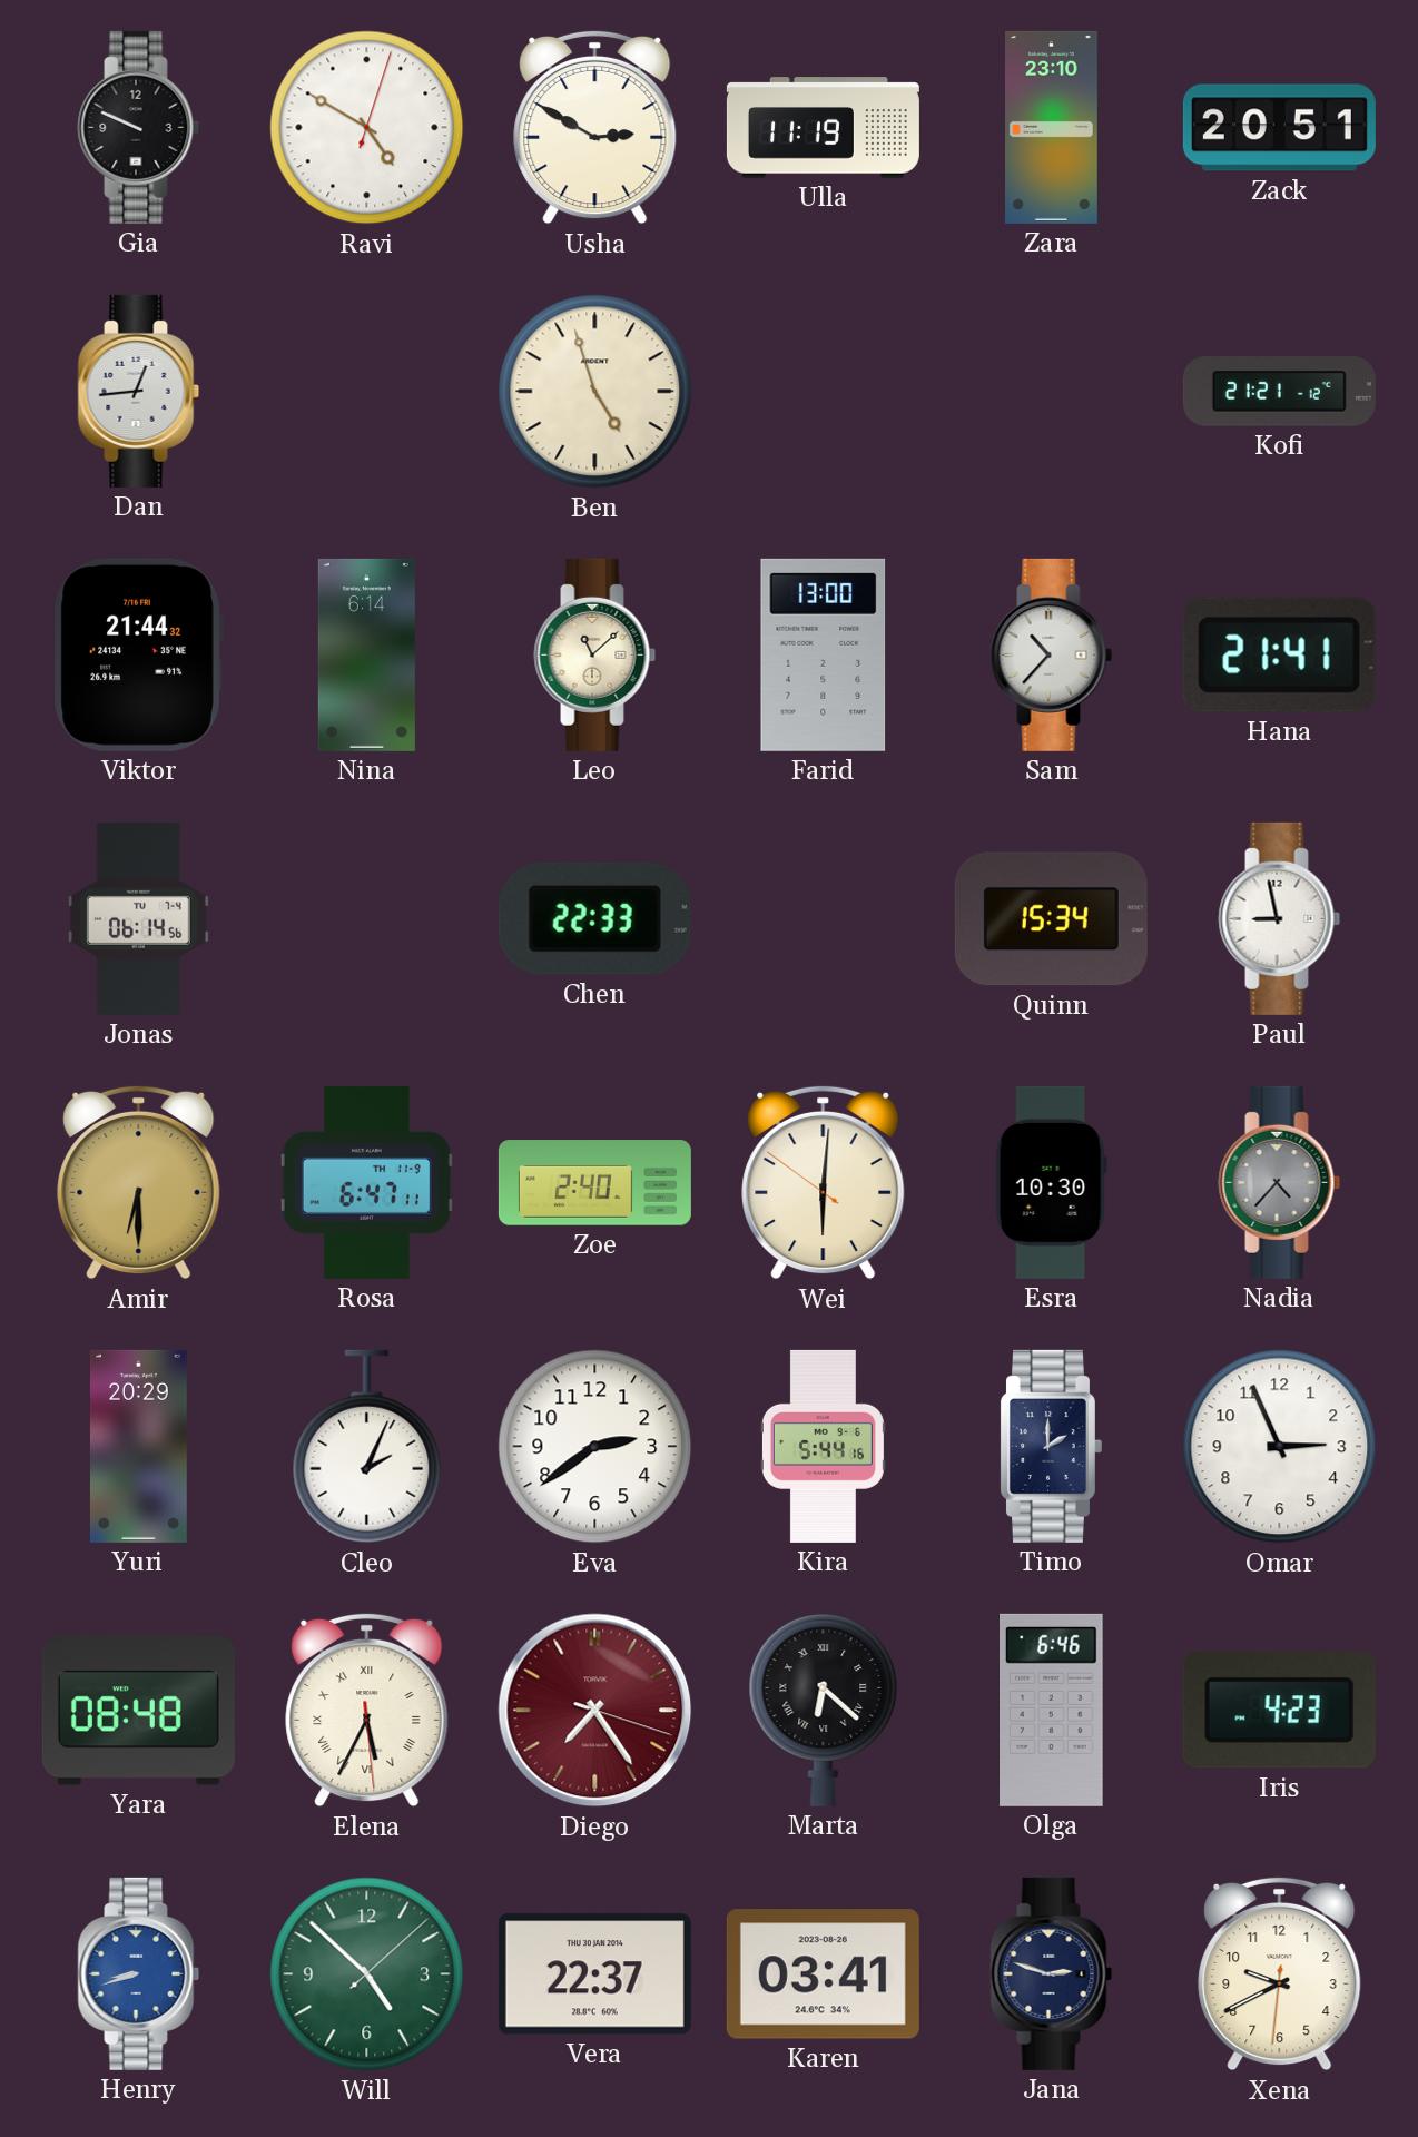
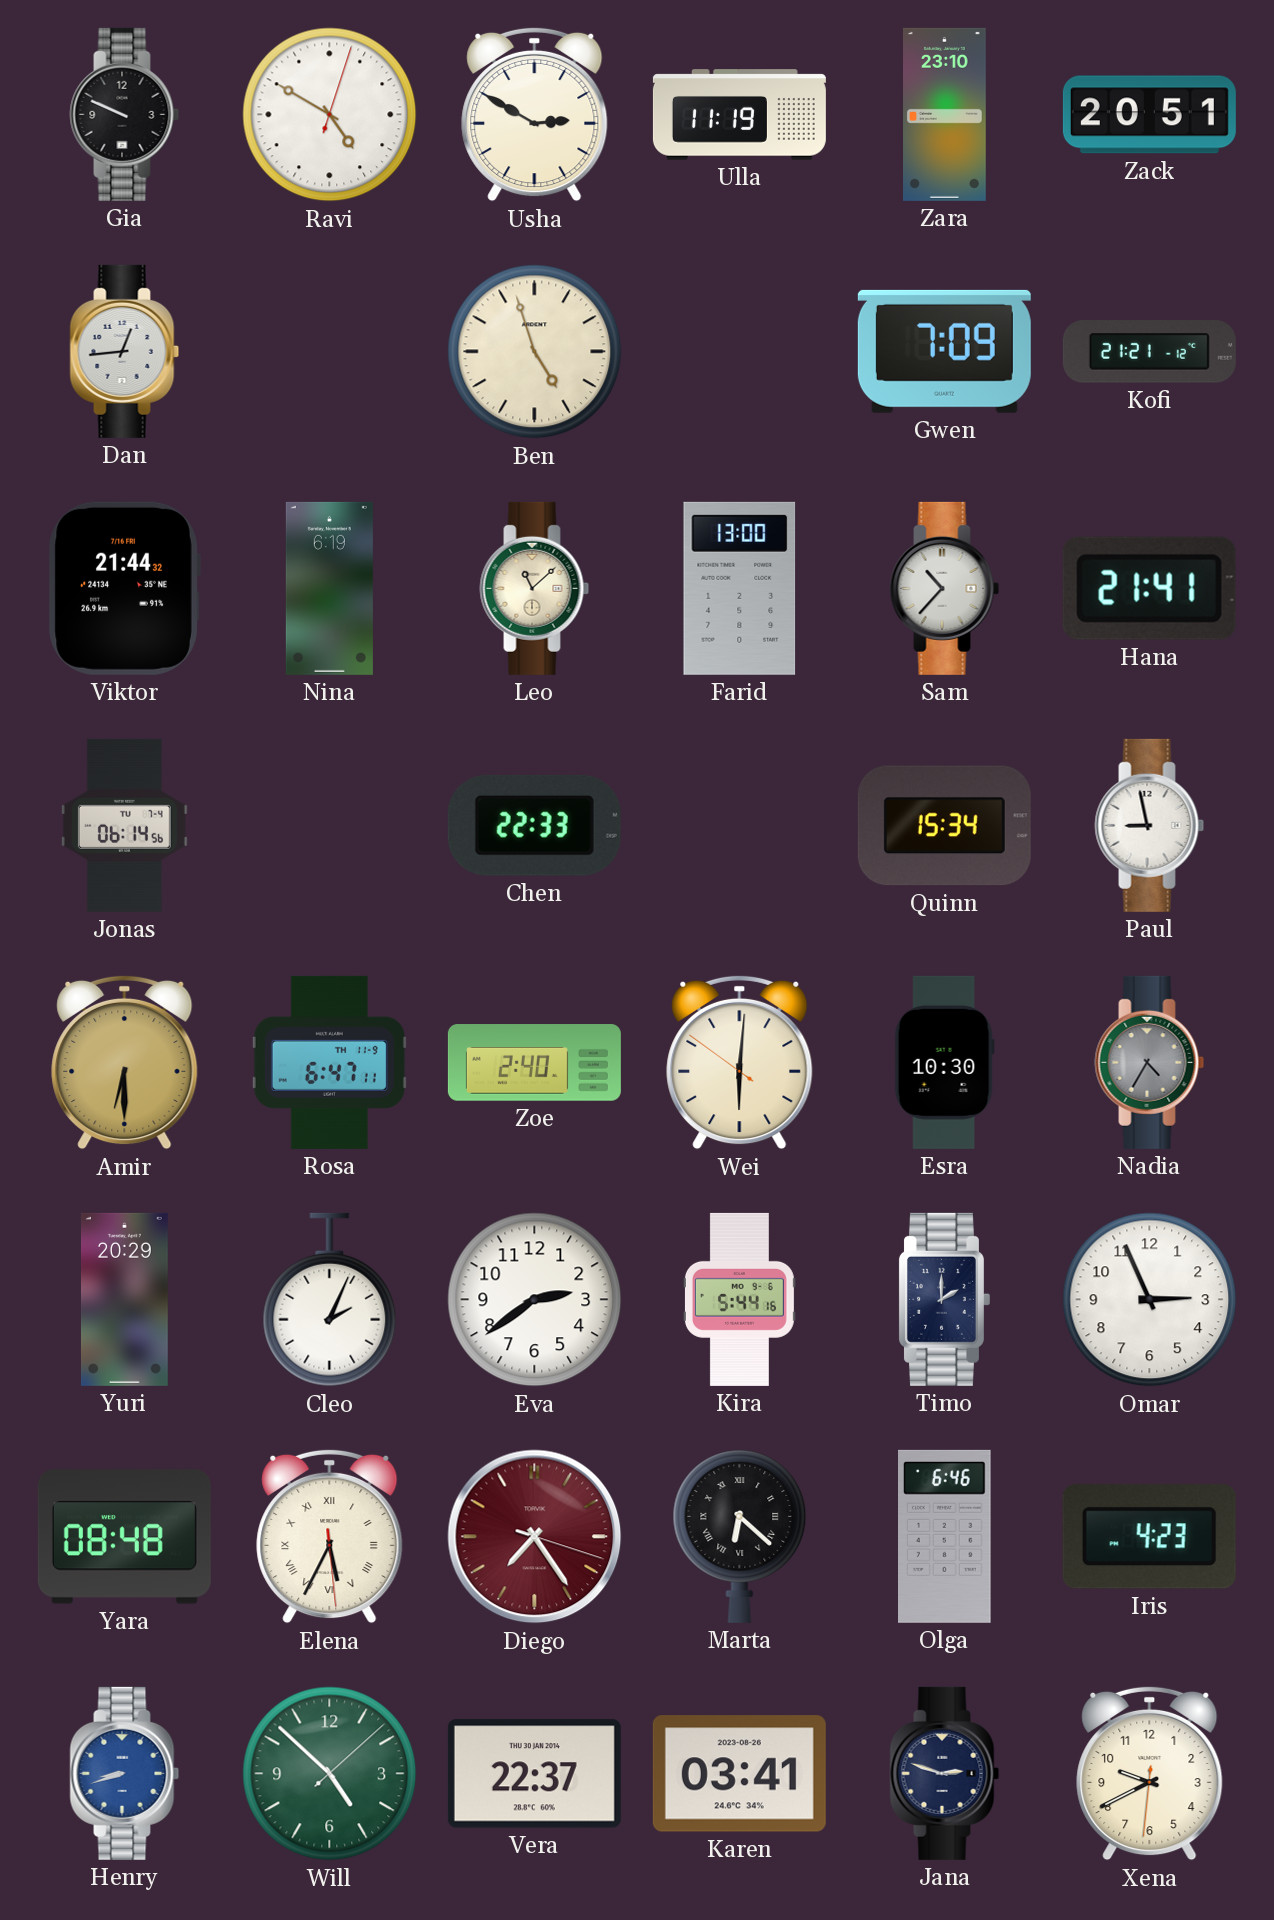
Gwen: none -> 7:09
Nina: 6:14 -> 6:19
Nadia: 4:37 -> 4:35
